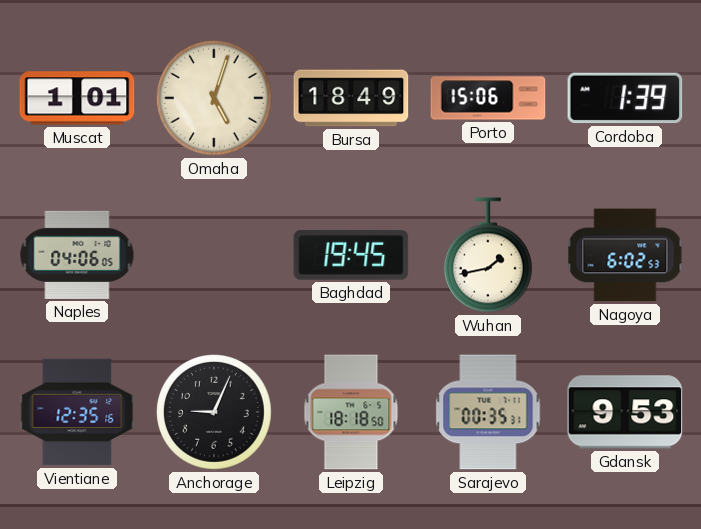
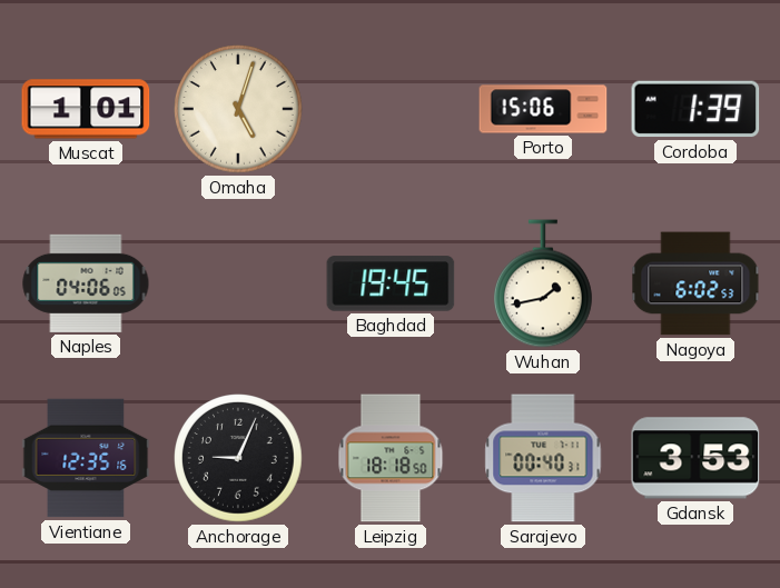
Bursa: 18:49 -> none
Sarajevo: 00:35 -> 00:40
Gdansk: 9:53 -> 3:53
